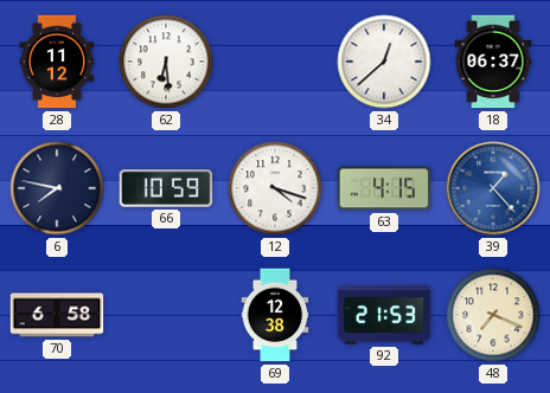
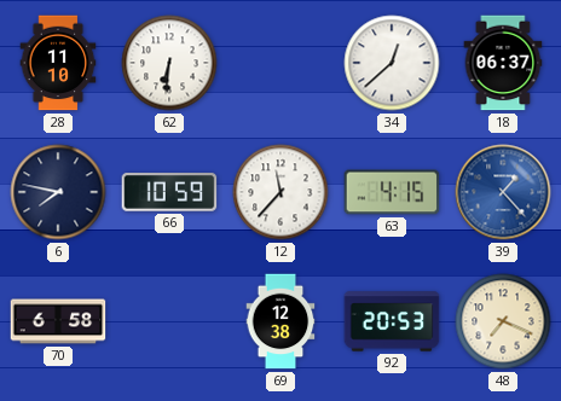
28: 11:12 -> 11:10
62: 6:29 -> 6:31
12: 4:18 -> 11:37
92: 21:53 -> 20:53
